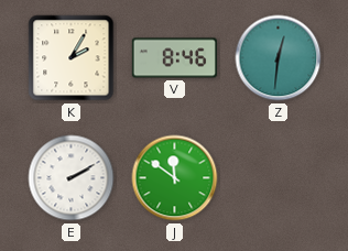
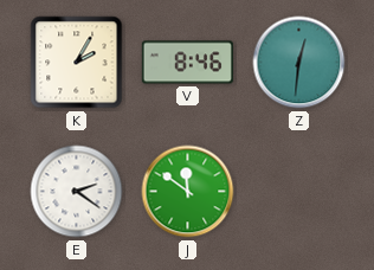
E: 2:10 -> 2:21
